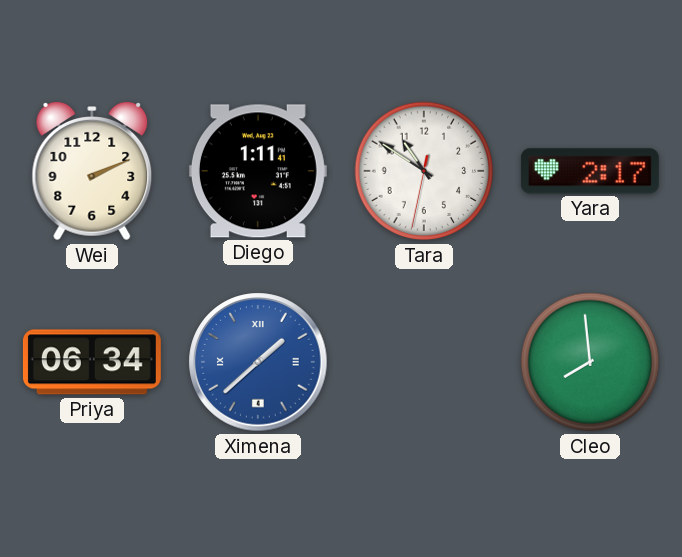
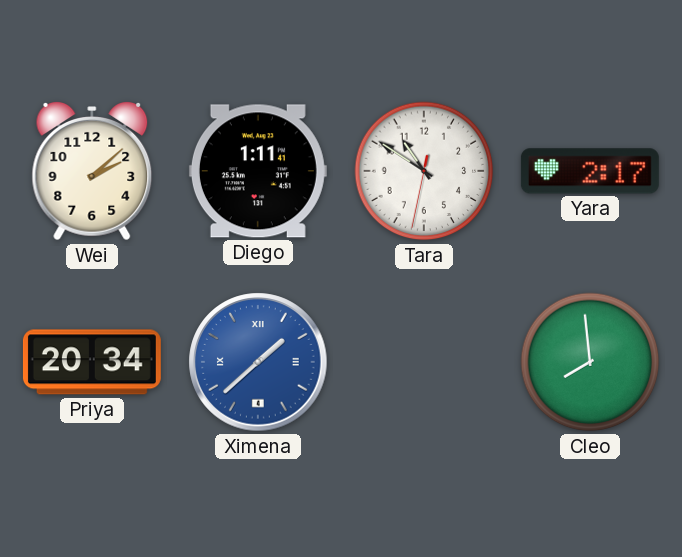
Wei: 2:11 -> 2:08
Priya: 06:34 -> 20:34
